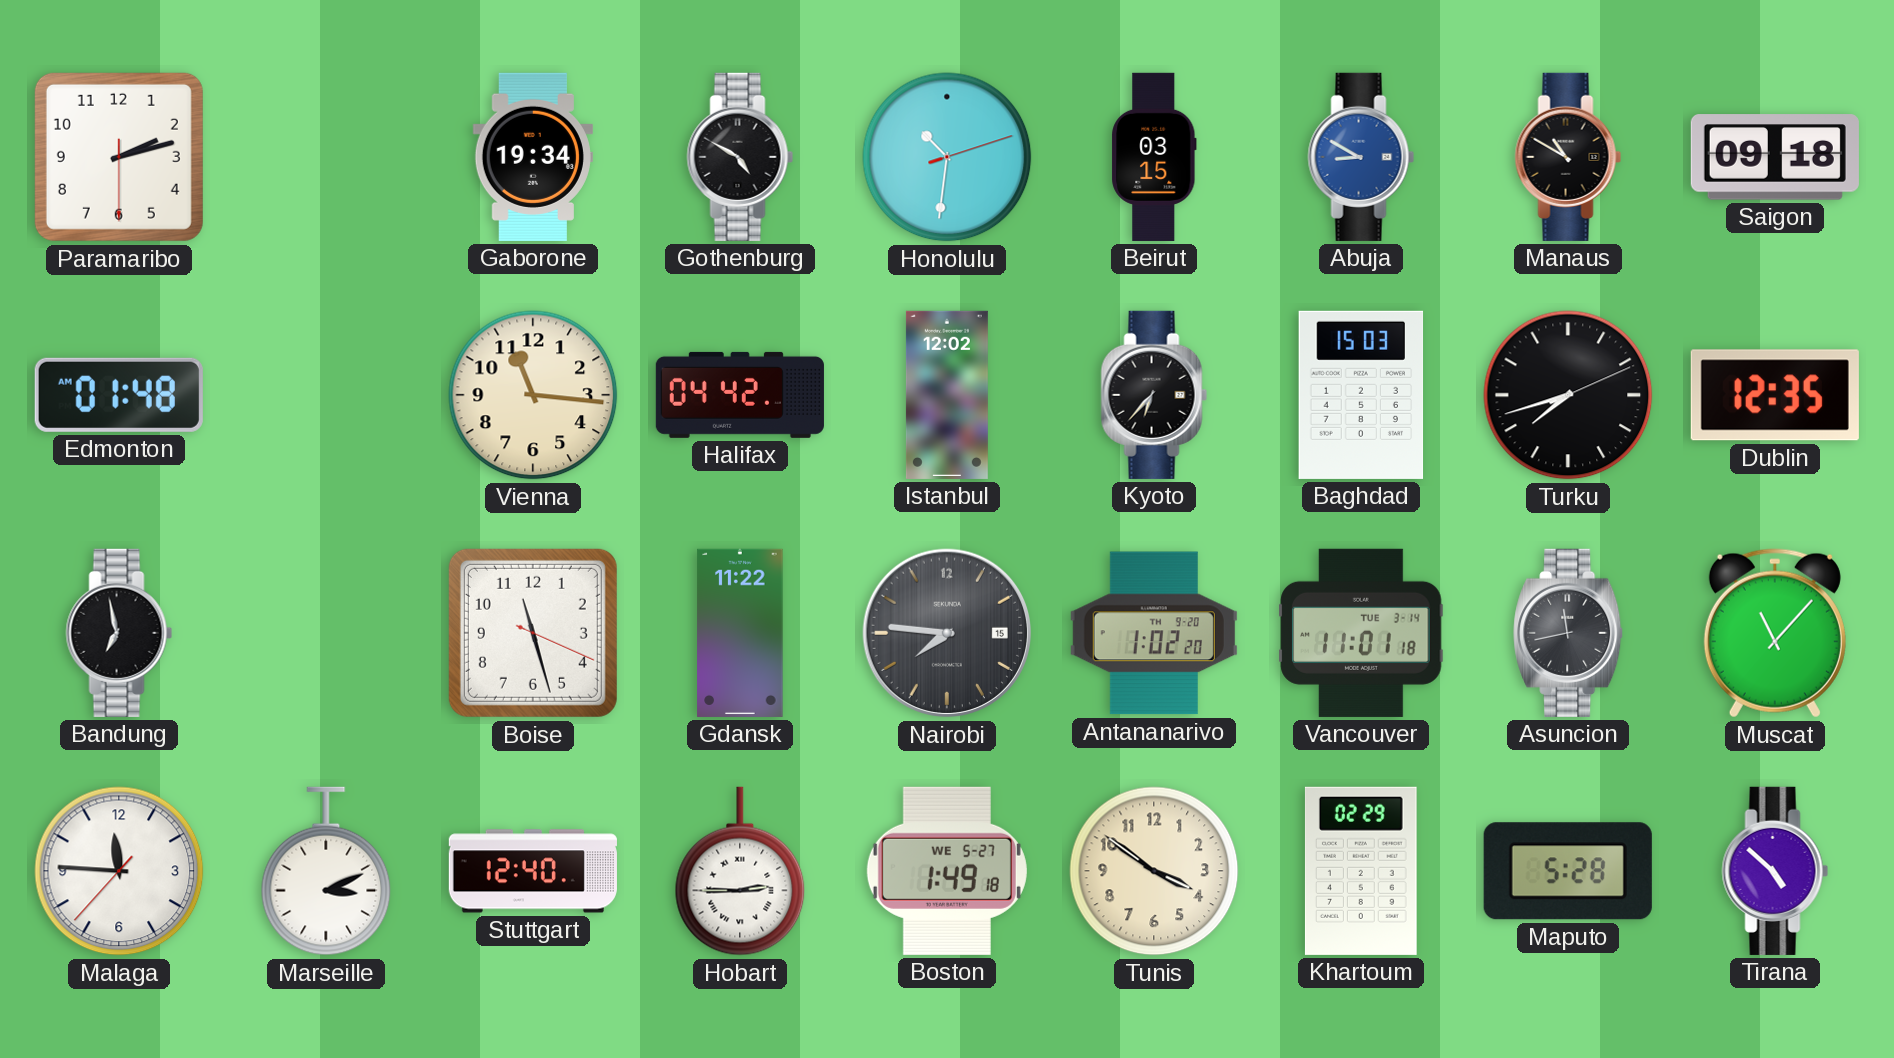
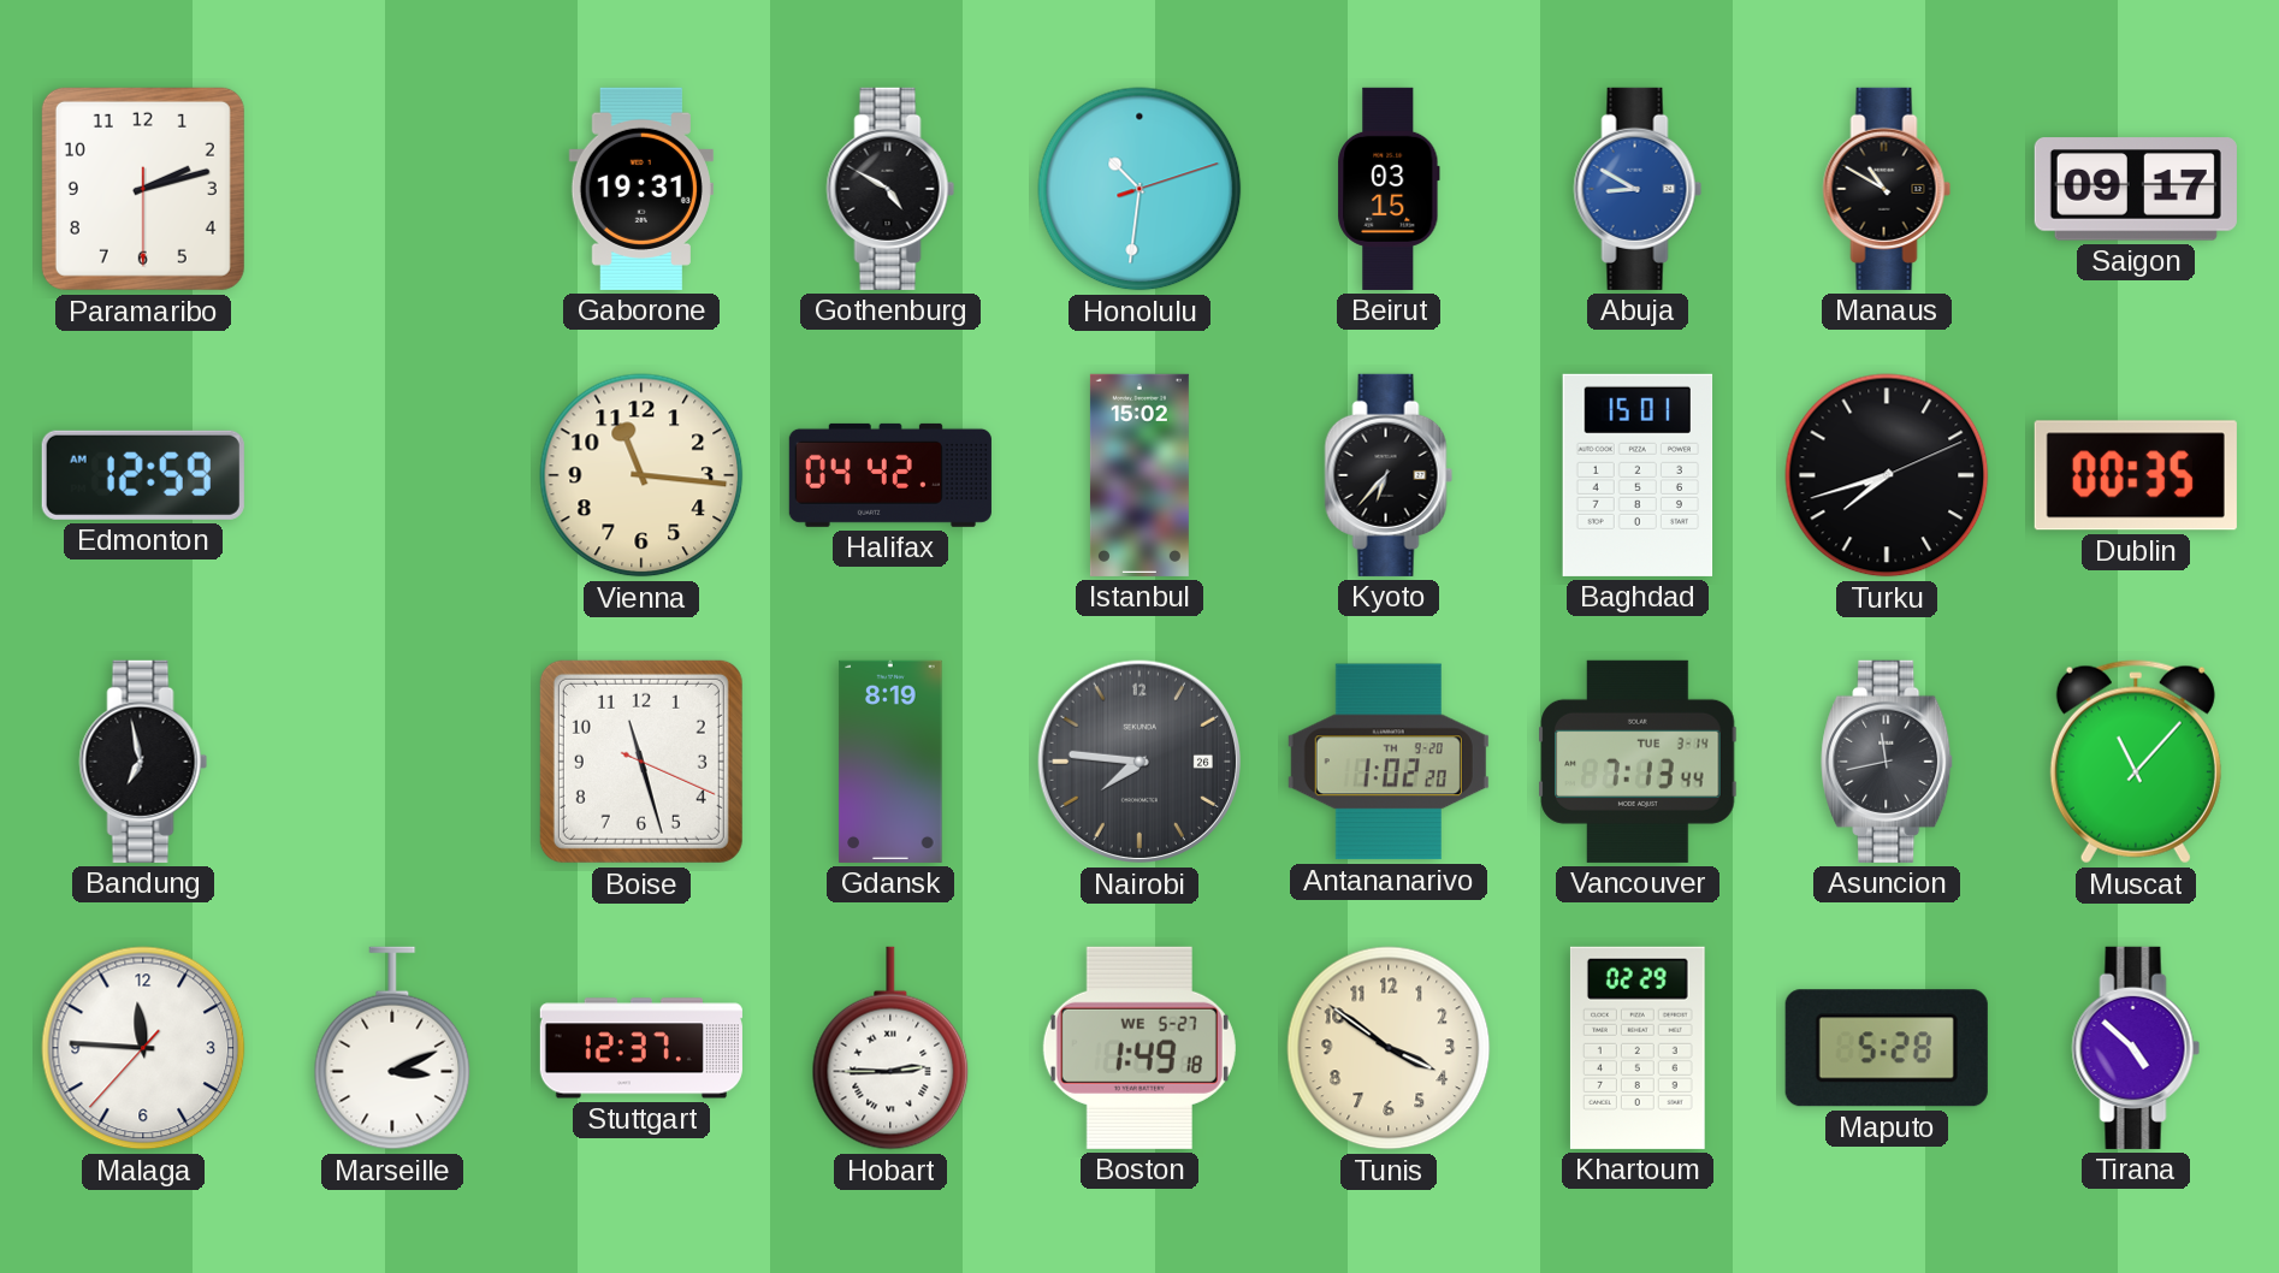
Gaborone: 19:34 -> 19:31
Saigon: 09:18 -> 09:17
Edmonton: 01:48 -> 12:59
Istanbul: 12:02 -> 15:02
Baghdad: 15:03 -> 15:01
Dublin: 12:35 -> 00:35
Gdansk: 11:22 -> 8:19
Nairobi date: 15 -> 26
Vancouver: 11:01 -> 7:13
Stuttgart: 12:40 -> 12:37
